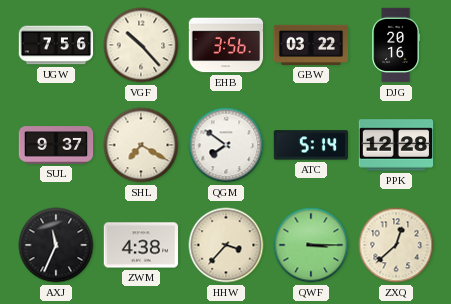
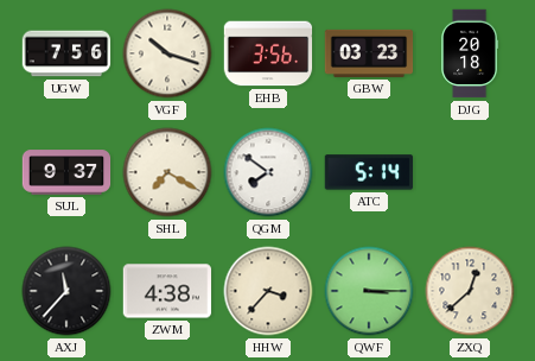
VGF: 10:23 -> 10:18
GBW: 03:22 -> 03:23
DJG: 20:16 -> 20:18
PPK: 12:28 -> none
AXJ: 11:34 -> 11:37
